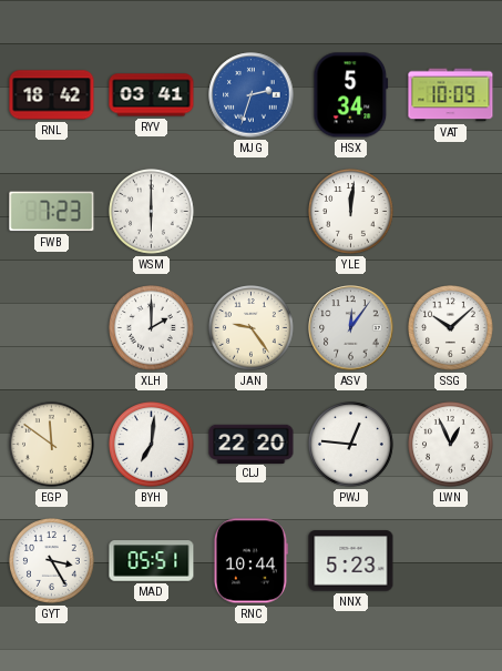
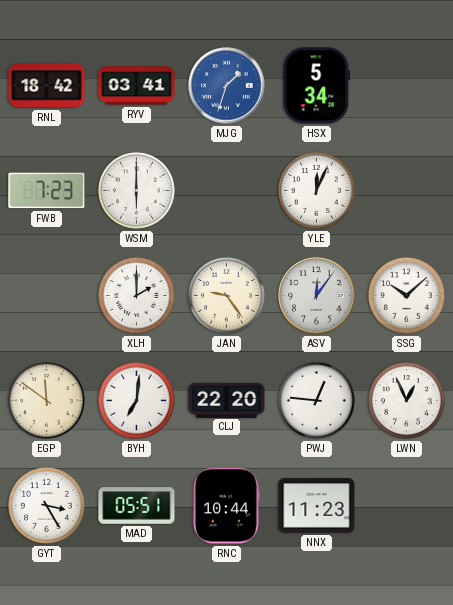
MJG: 2:33 -> 1:33
VAT: 10:09 -> none
YLE: 12:01 -> 12:04
NNX: 5:23 -> 11:23
